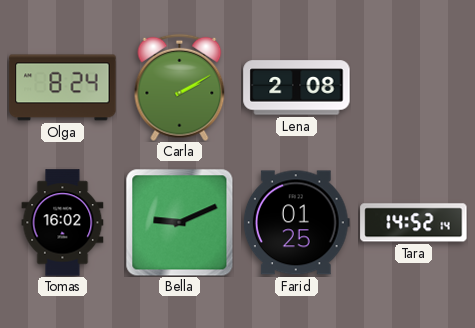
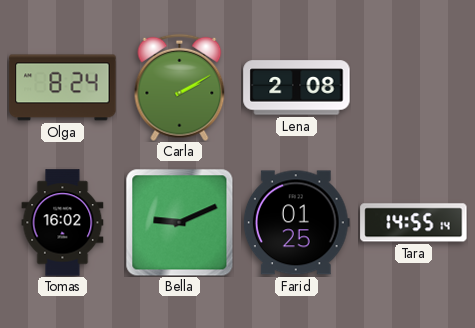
Tara: 14:52 -> 14:55
